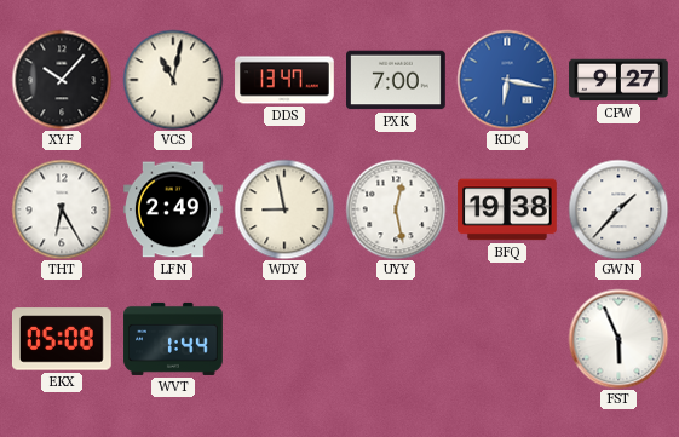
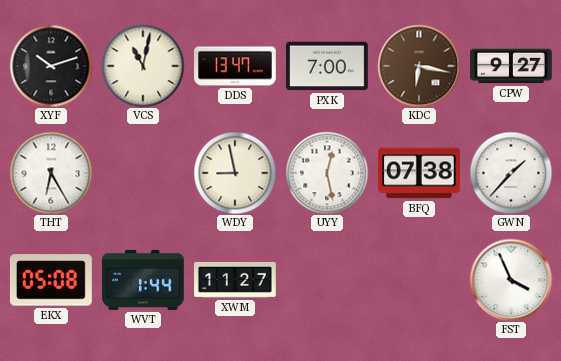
XYF: 10:07 -> 10:12
KDC dial: blue -> brown
LFN: 2:49 -> none
BFQ: 19:38 -> 07:38
XWM: none -> 11:27
FST: 5:56 -> 3:56
